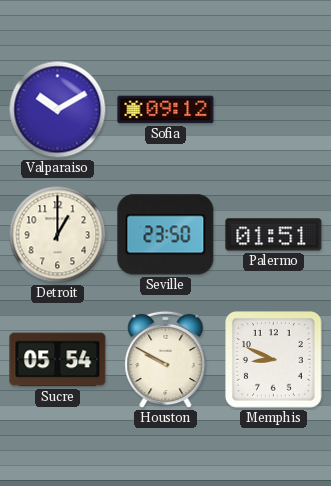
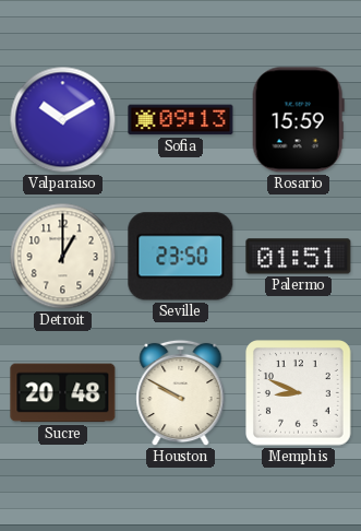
Sofia: 09:12 -> 09:13
Rosario: none -> 15:59
Sucre: 05:54 -> 20:48
